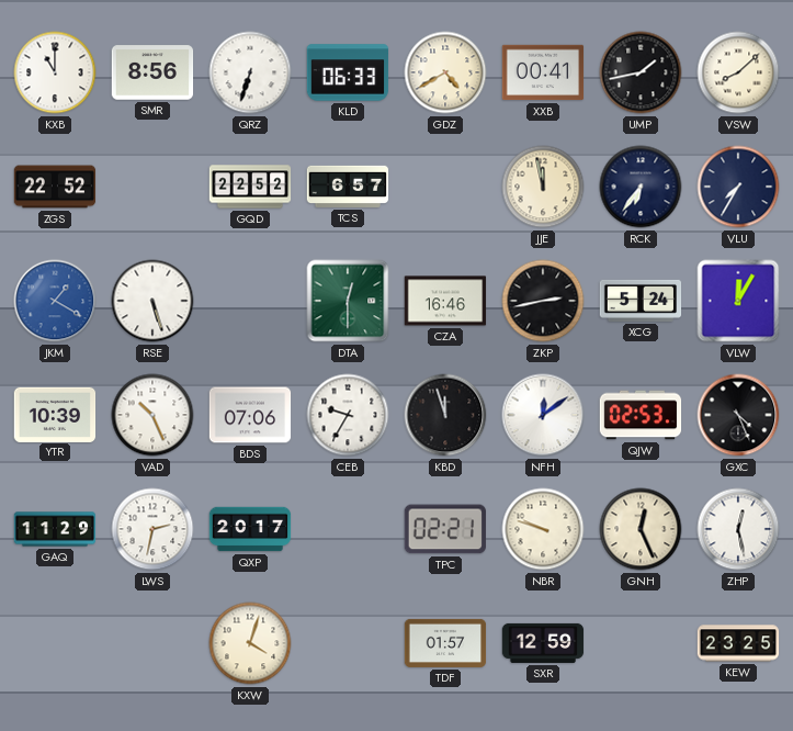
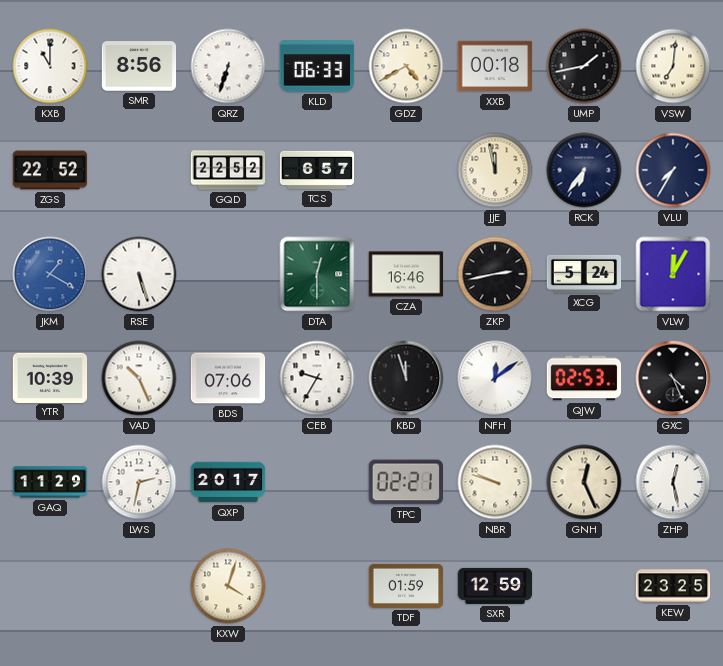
XXB: 00:41 -> 00:18
VSW: 8:08 -> 7:01
TDF: 01:57 -> 01:59
